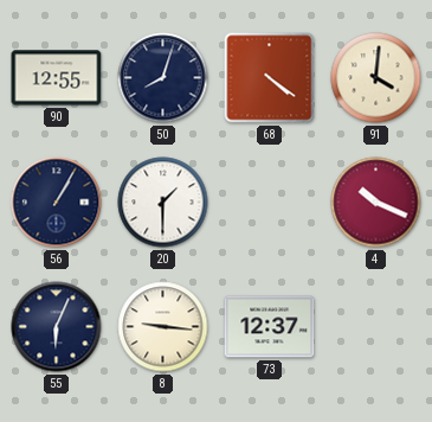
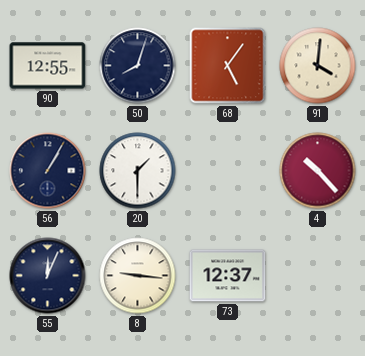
68: 4:21 -> 5:06
4: 10:19 -> 10:23
55: 6:04 -> 12:04
